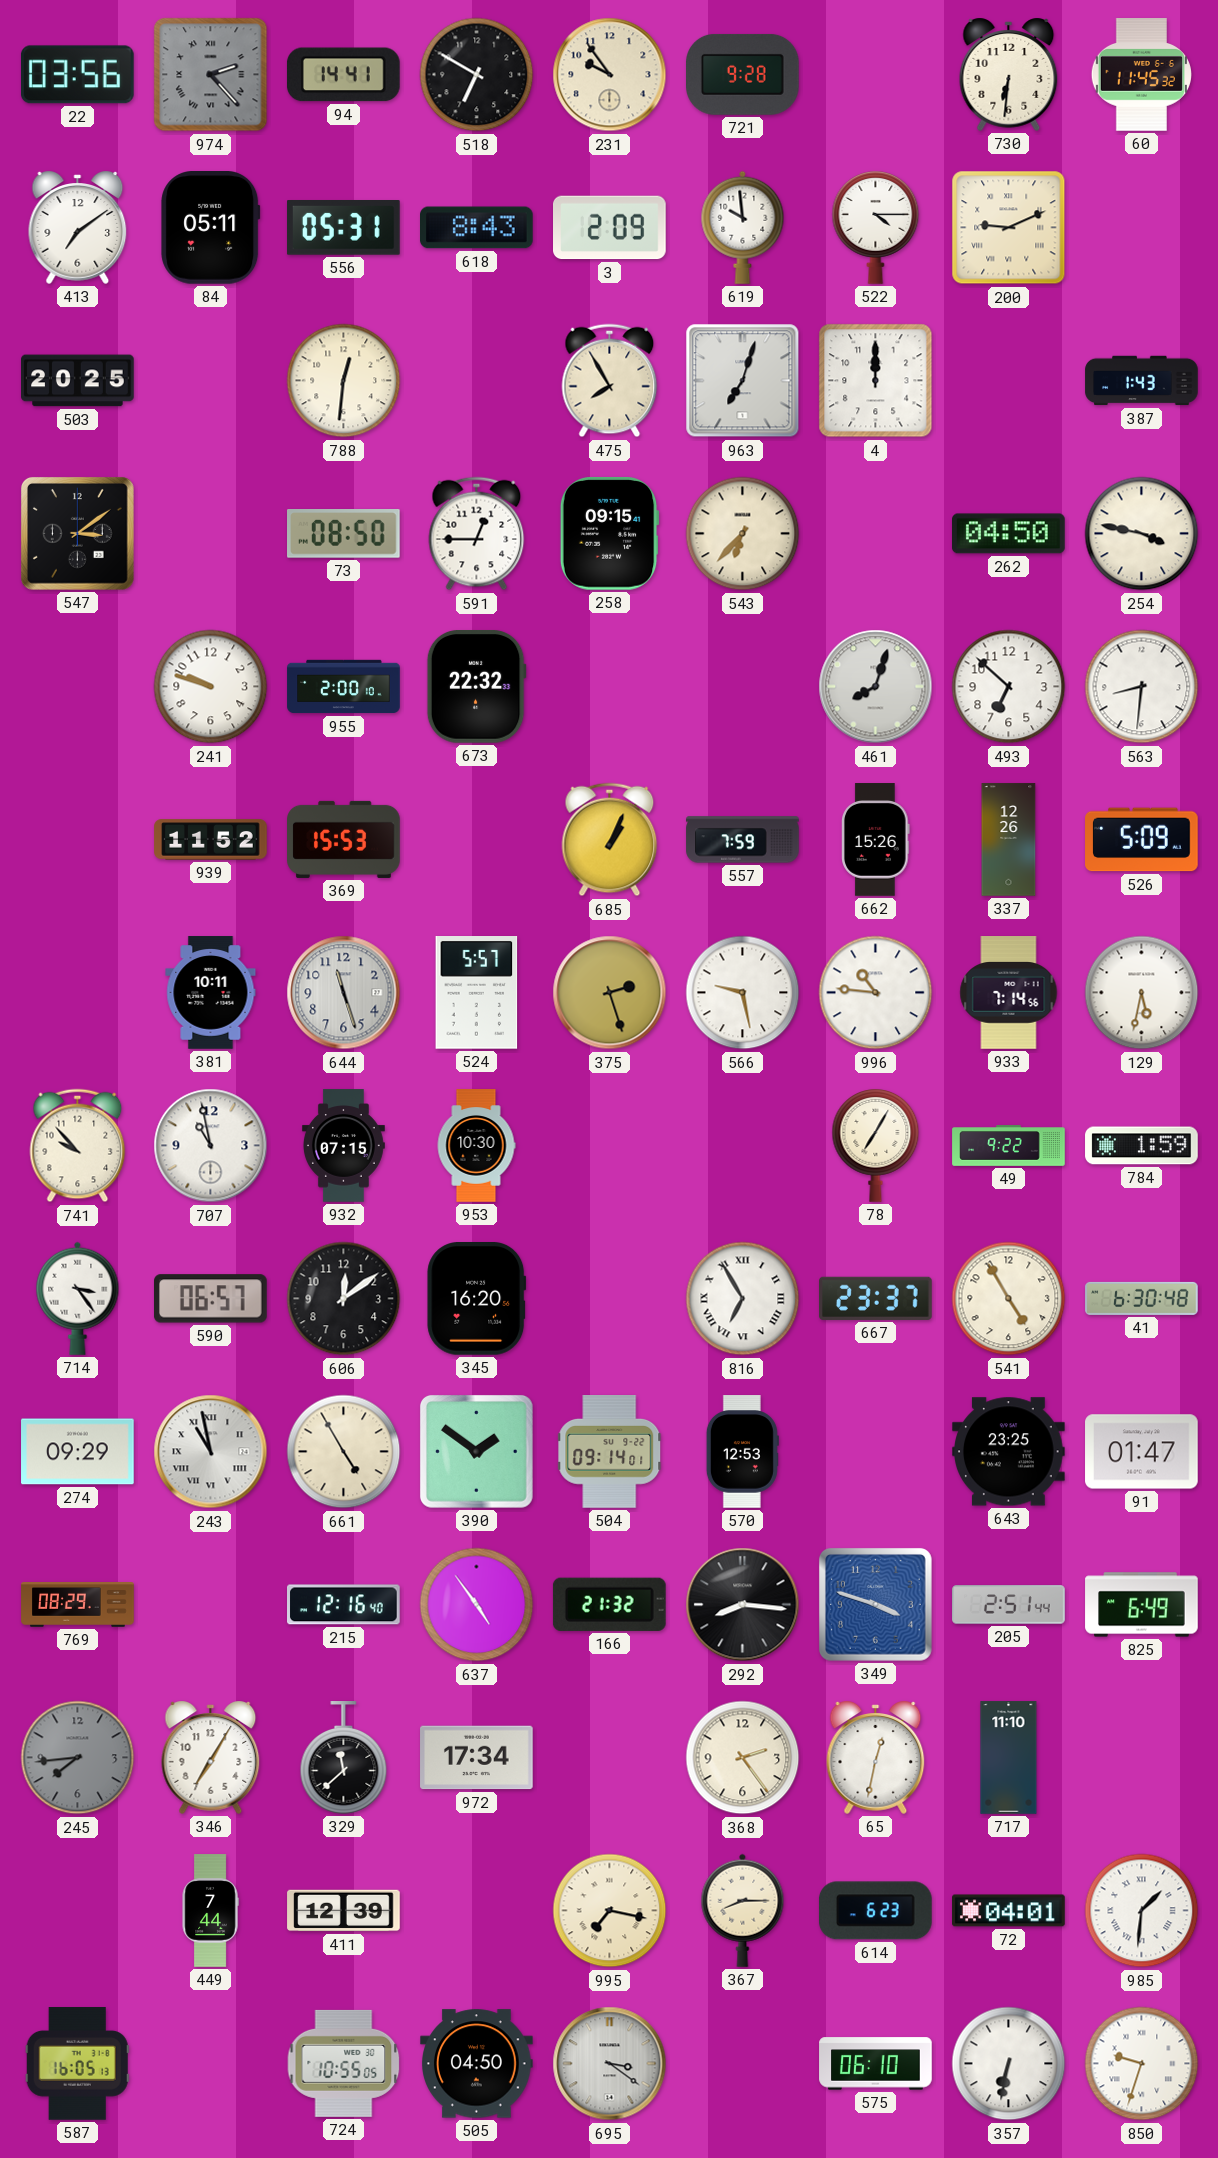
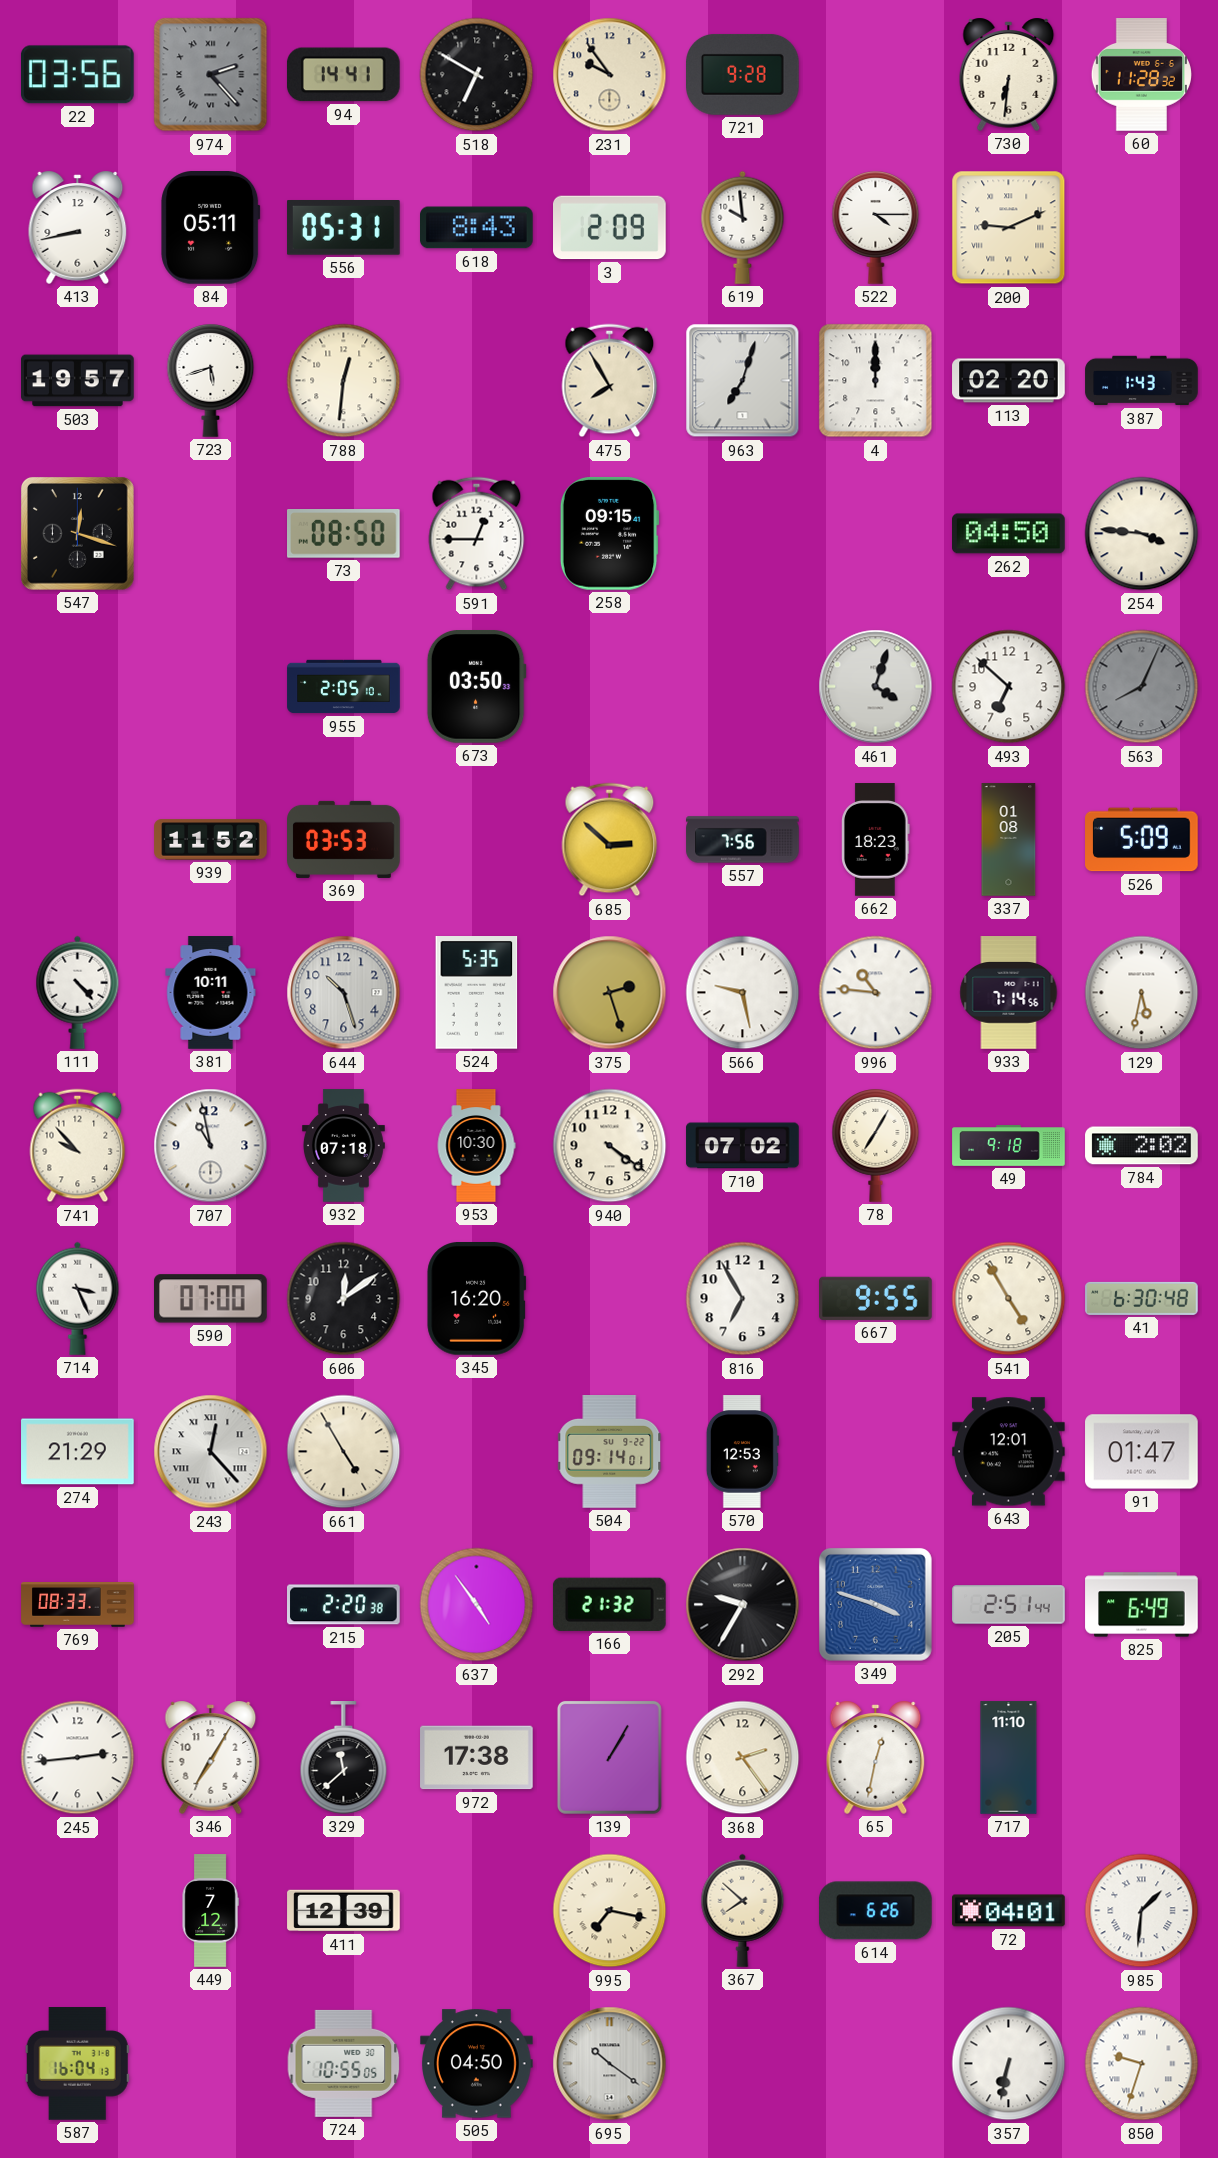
60: 11:45 -> 11:28
413: 7:09 -> 8:43
503: 20:25 -> 19:57
723: none -> 5:42
113: none -> 02:20
547: 3:09 -> 12:18
543: 6:37 -> none
254: 3:47 -> 3:46
241: 9:48 -> none
955: 2:00 -> 2:05
673: 22:32 -> 03:50
461: 8:03 -> 4:03
563: 8:31 -> 8:04
563 dial: white -> grey
369: 15:53 -> 03:53
685: 1:04 -> 2:52
557: 7:59 -> 7:56
662: 15:26 -> 18:23
337: 12:26 -> 01:08
111: none -> 4:23
644: 11:27 -> 10:27
524: 5:57 -> 5:35
932: 07:15 -> 07:18
940: none -> 4:21
710: none -> 07:02
49: 9:22 -> 9:18
784: 1:59 -> 2:02
714: 3:24 -> 3:26
590: 06:57 -> 07:00
816 numerals: Roman -> Arabic
667: 23:37 -> 9:55
274: 09:29 -> 21:29
243: 10:58 -> 12:23
390: 1:51 -> none
643: 23:25 -> 12:01
769: 08:29 -> 08:33
215: 12:16 -> 2:20
292: 8:16 -> 9:35
245: 7:44 -> 2:44
245 dial: grey -> white
972: 17:34 -> 17:38
139: none -> 1:05
449: 7:44 -> 7:12
367: 8:15 -> 7:52
614: 6:23 -> 6:26
587: 16:05 -> 16:04
695: 3:21 -> 10:21
575: 06:10 -> none
